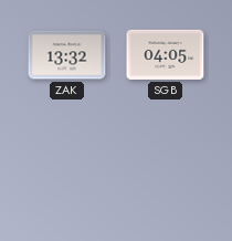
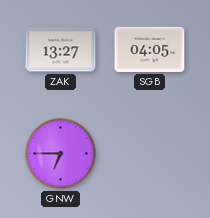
ZAK: 13:32 -> 13:27
GNW: none -> 6:45
